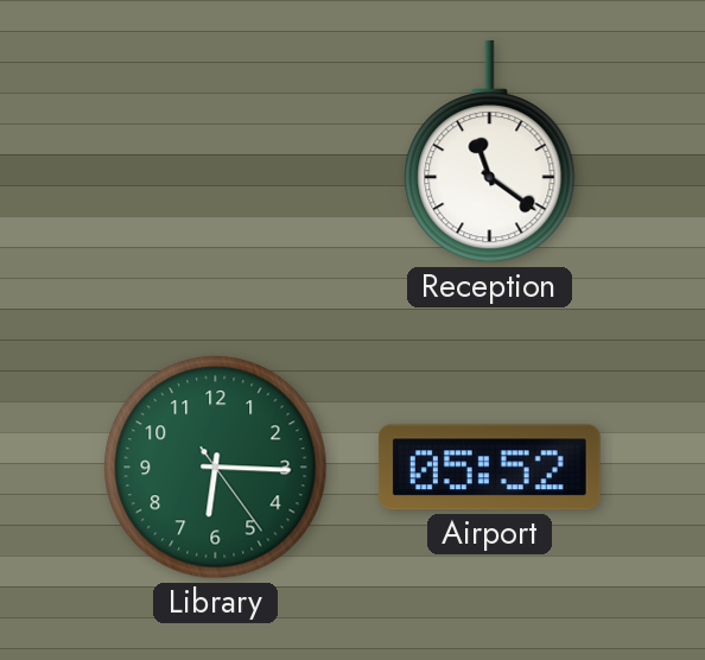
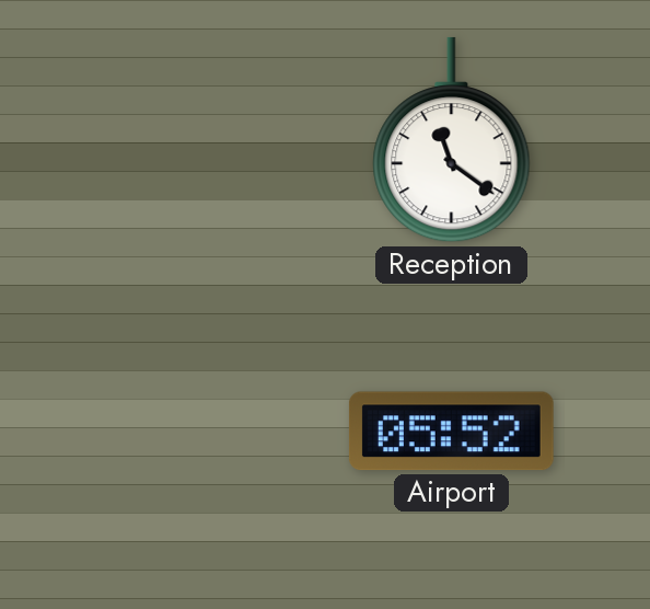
Library: 6:15 -> none
